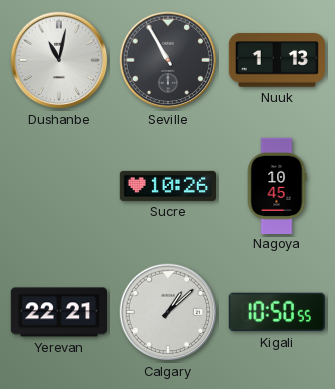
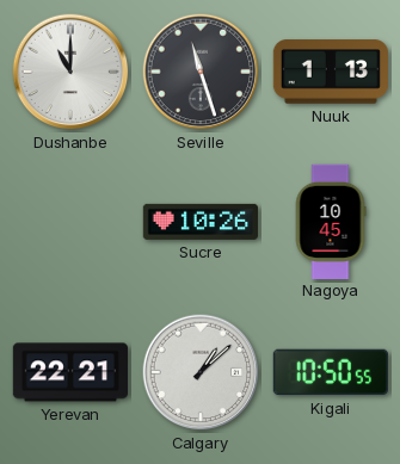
Dushanbe: 11:02 -> 11:00
Seville: 10:55 -> 11:27
